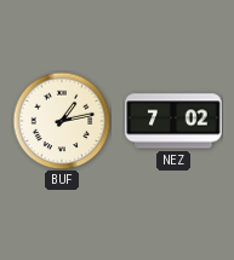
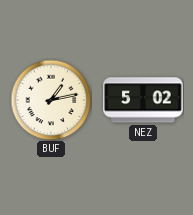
NEZ: 7:02 -> 5:02
